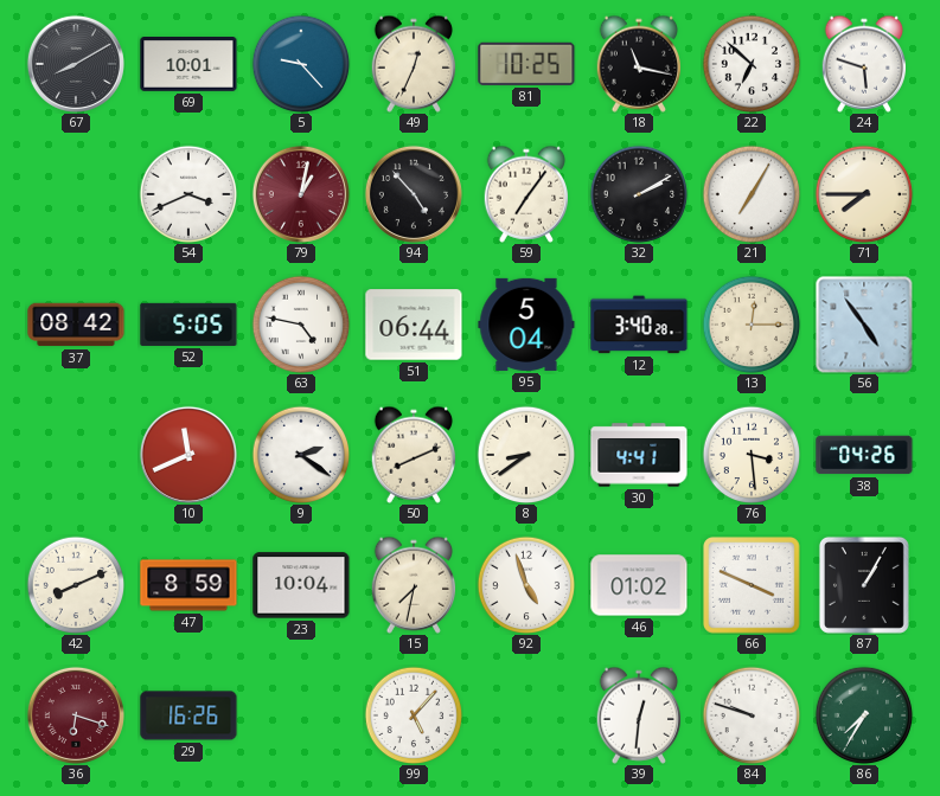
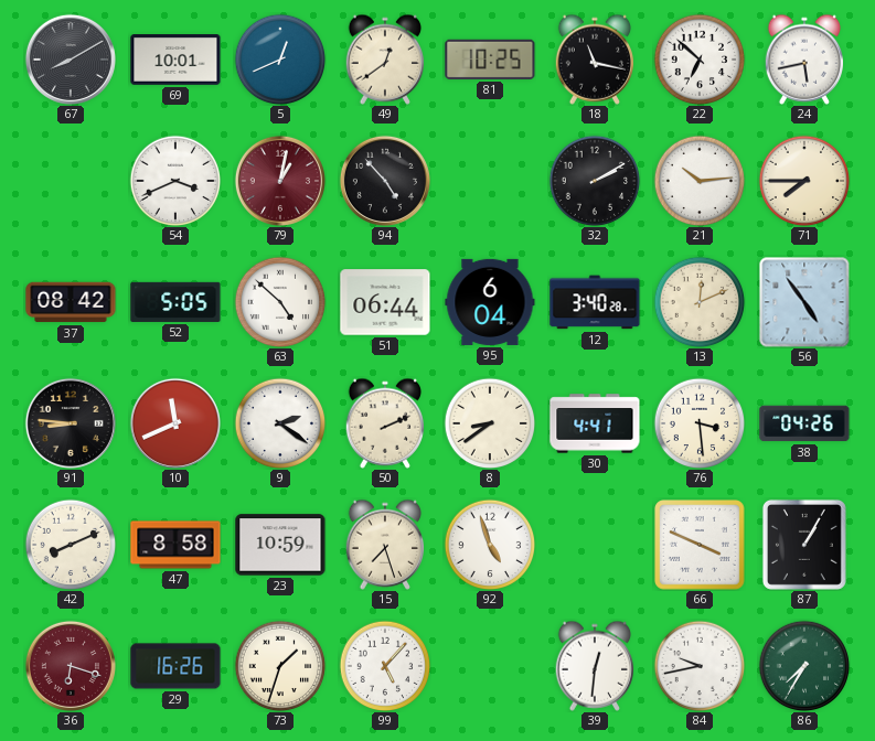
5: 9:23 -> 12:41
49: 12:34 -> 12:39
24: 5:48 -> 5:43
59: 7:06 -> none
21: 7:05 -> 10:14
63: 4:47 -> 4:52
95: 5:04 -> 6:04
13: 12:15 -> 12:11
91: none -> 8:46
50: 8:11 -> 2:11
47: 8:59 -> 8:58
23: 10:04 -> 10:59
15: 7:32 -> 7:27
46: 01:02 -> none
73: none -> 1:33
84: 9:48 -> 9:43
